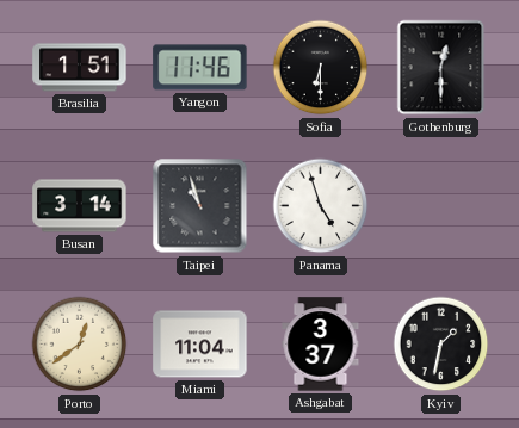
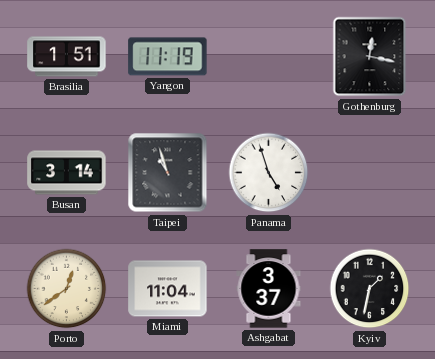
Yangon: 11:46 -> 11:19
Sofia: 6:30 -> none
Gothenburg: 12:30 -> 12:17
